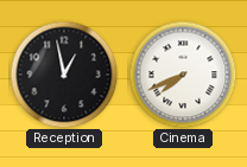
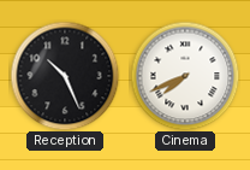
Reception: 12:58 -> 10:26
